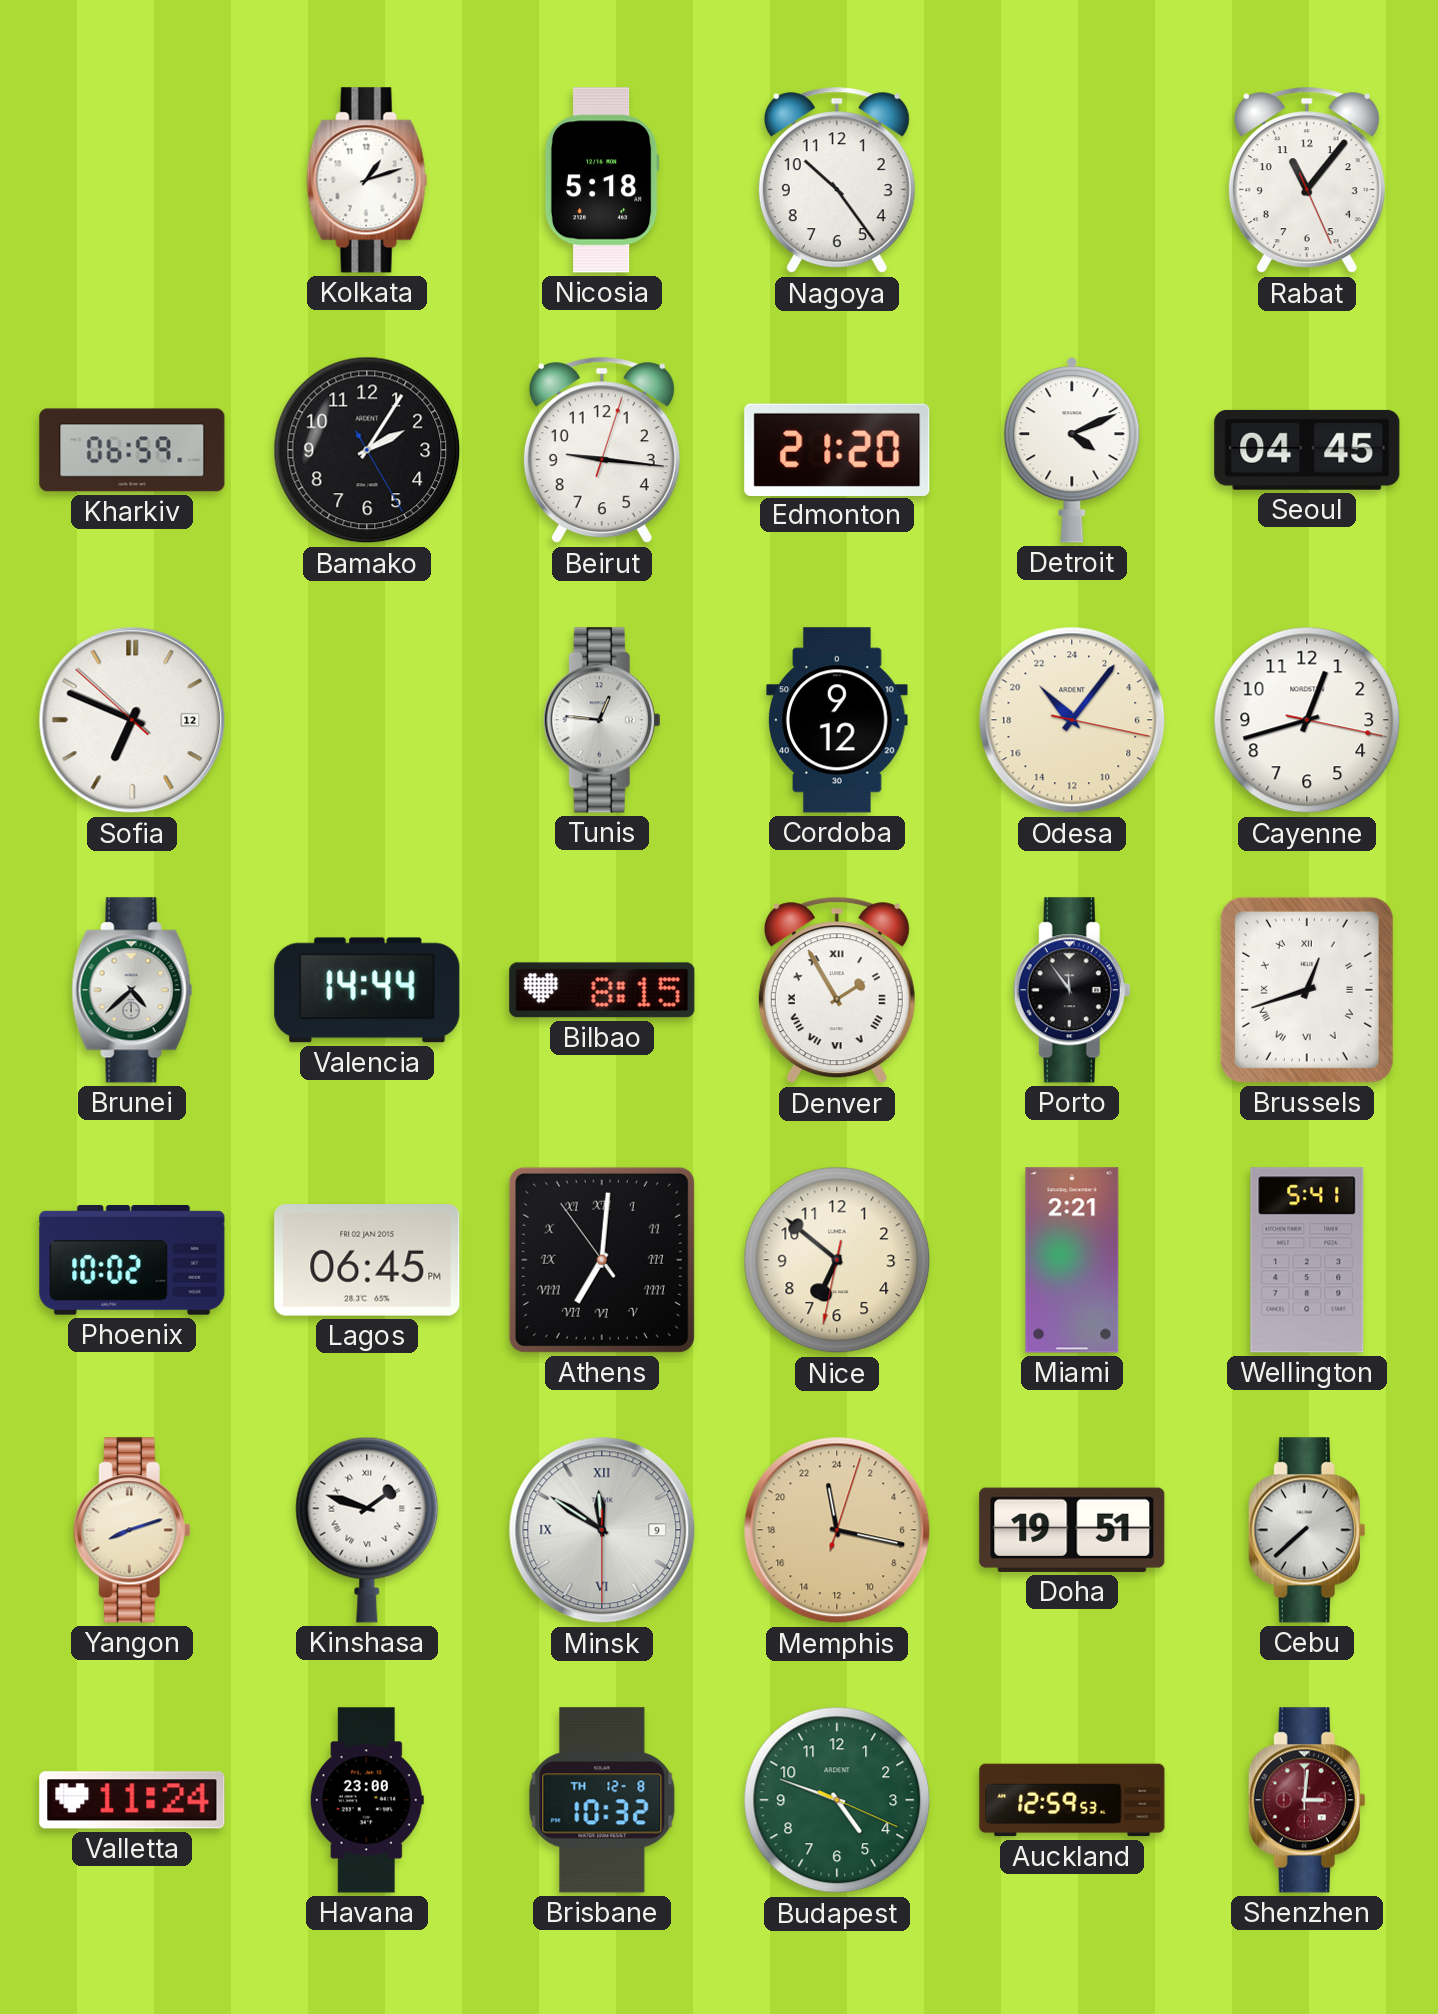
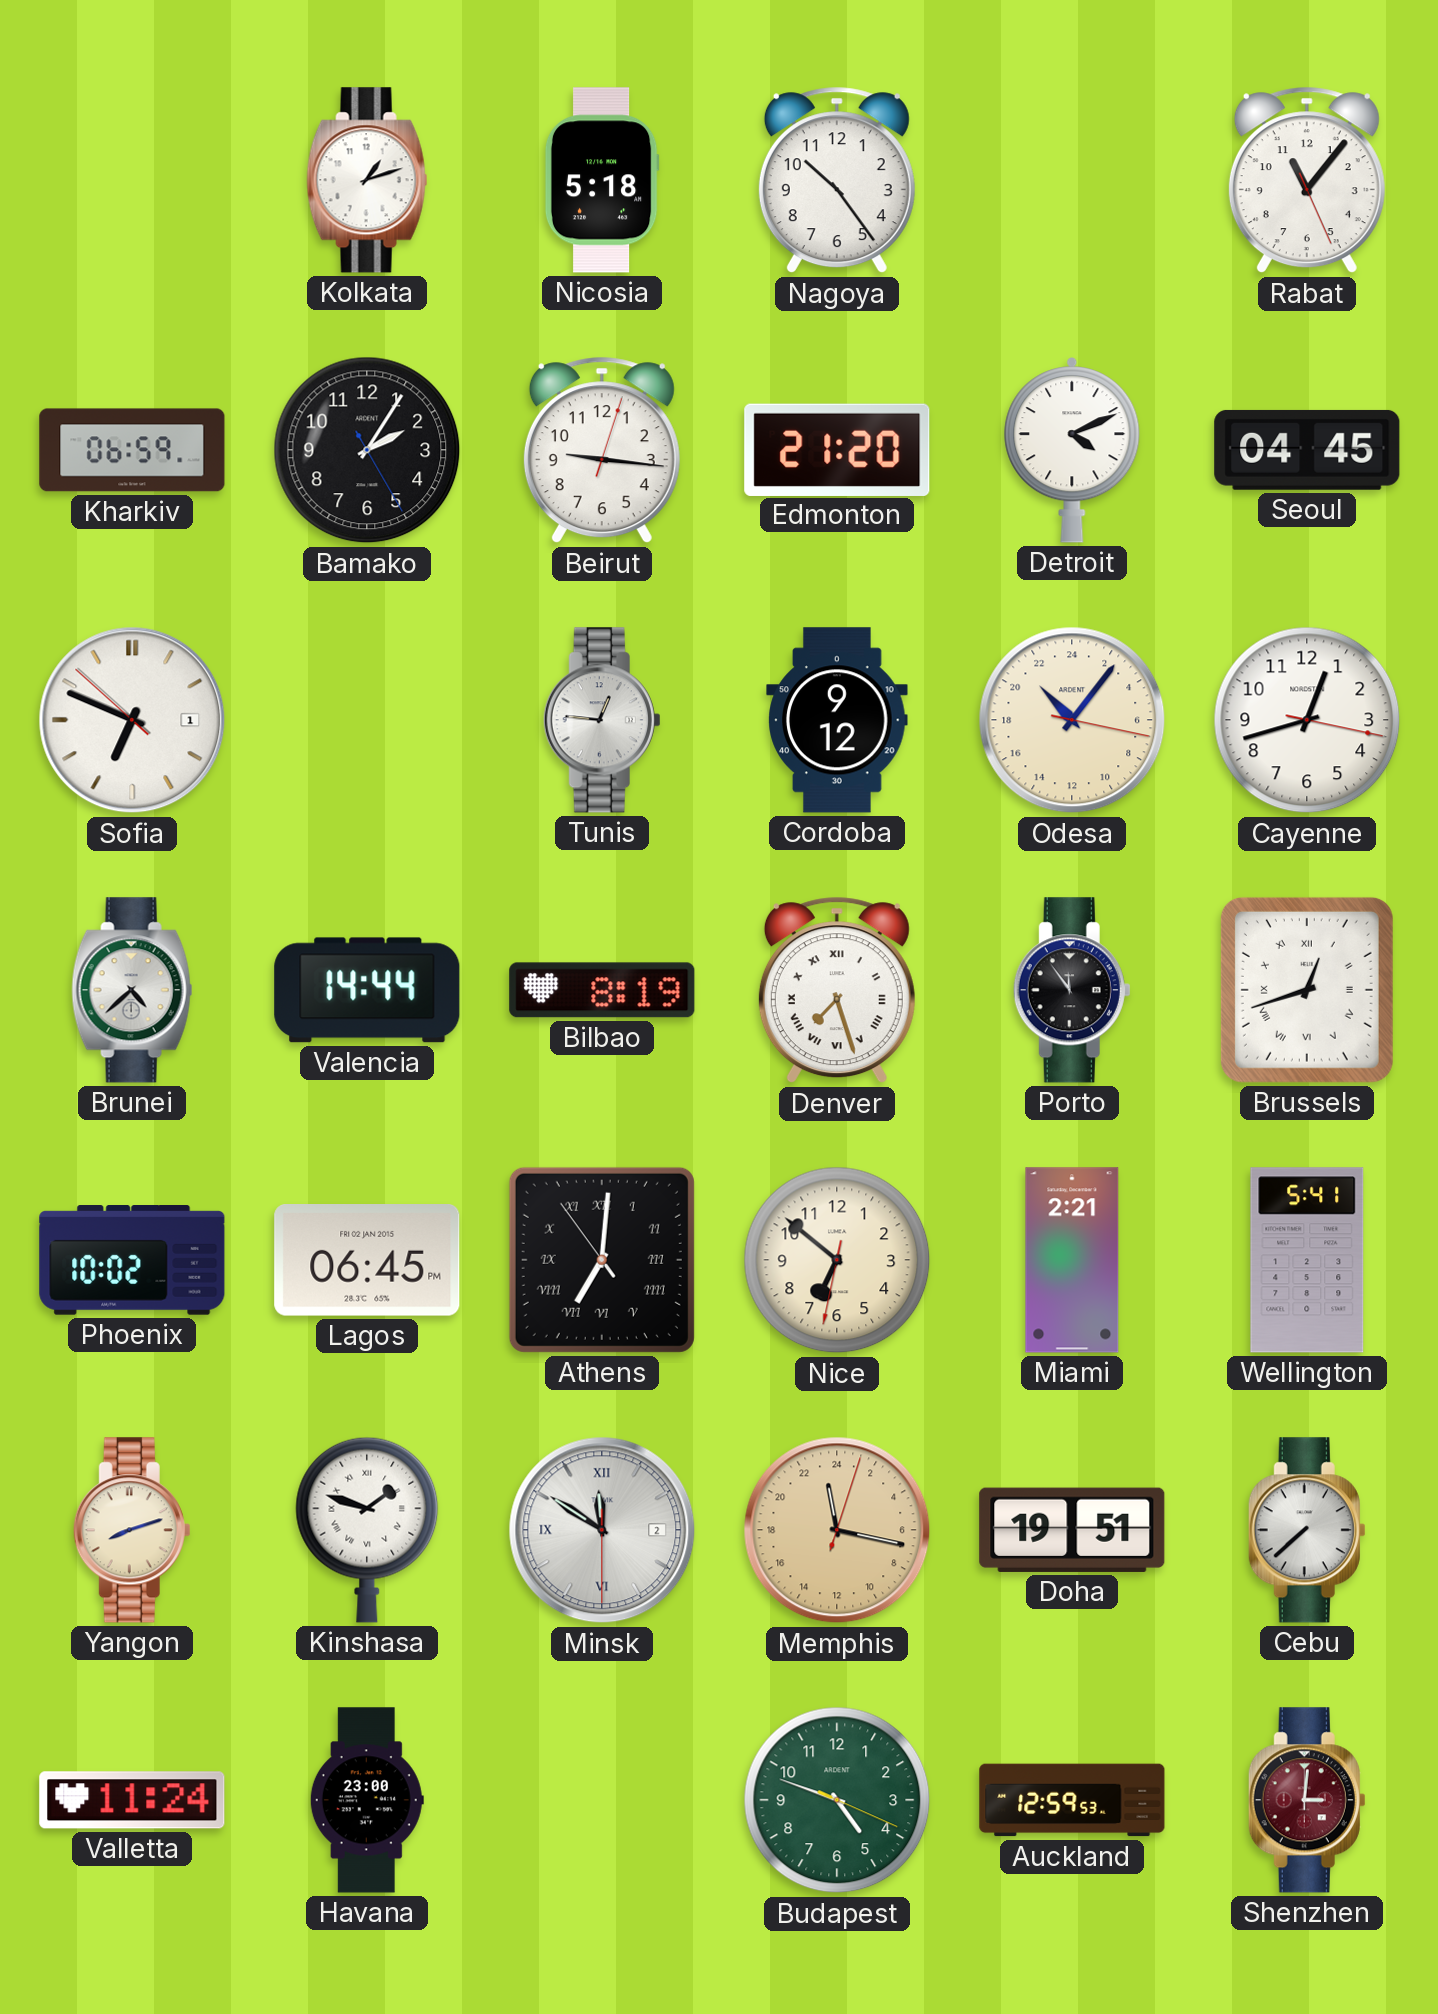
Sofia date: 12 -> 1
Bilbao: 8:15 -> 8:19
Denver: 1:55 -> 7:27
Minsk date: 9 -> 2
Brisbane: 10:32 -> none
